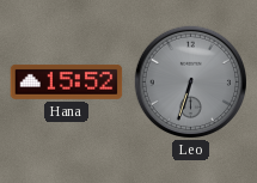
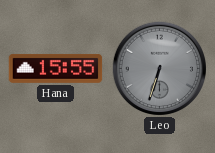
Hana: 15:52 -> 15:55
